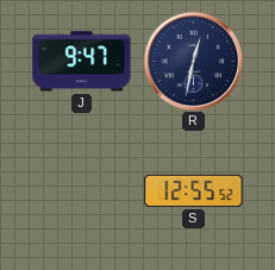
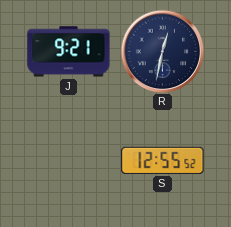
J: 9:47 -> 9:21
